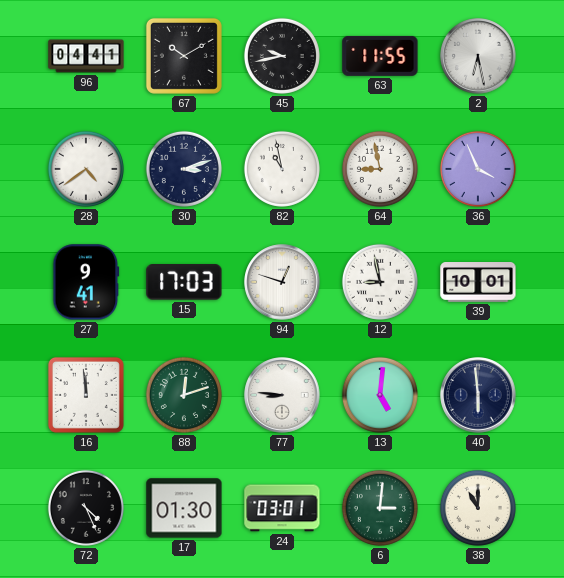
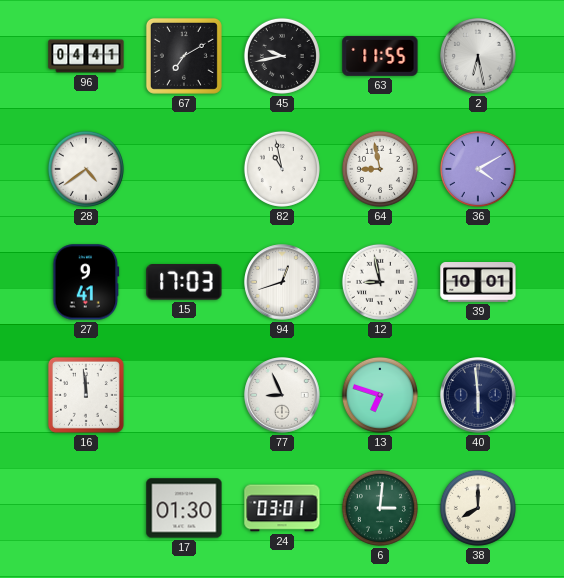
67: 10:10 -> 7:10
30: 3:12 -> none
36: 3:56 -> 4:10
94: 12:48 -> 12:42
88: 12:12 -> none
77: 8:46 -> 8:56
13: 5:01 -> 6:48
72: 4:26 -> none
38: 11:00 -> 8:00
